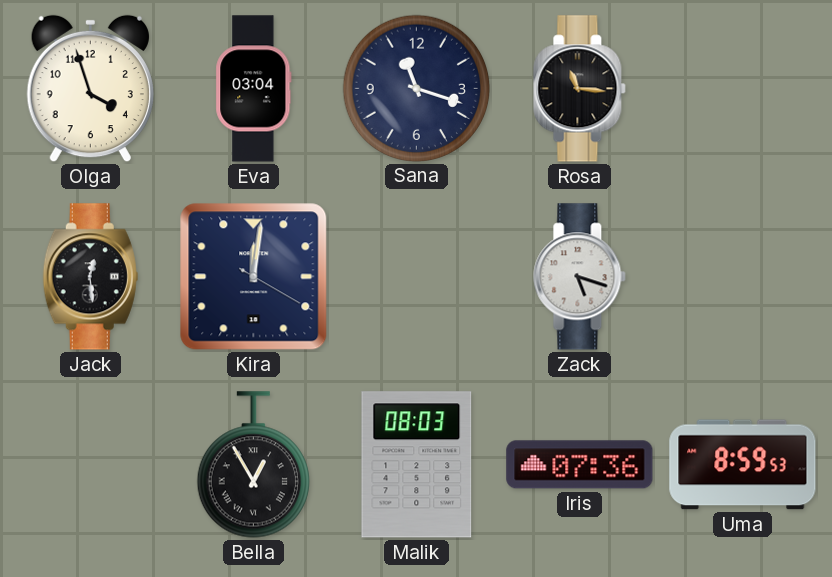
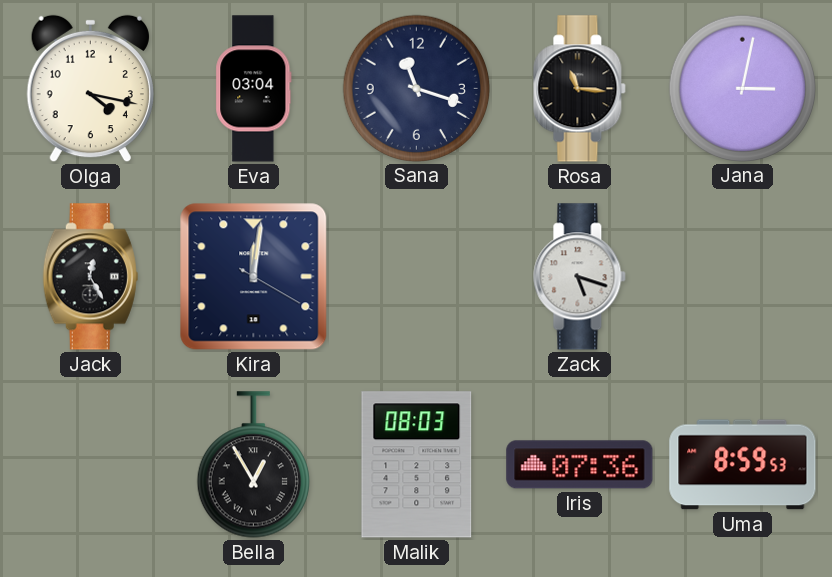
Olga: 3:57 -> 4:17
Jana: none -> 3:02
Jack: 12:29 -> 12:25
